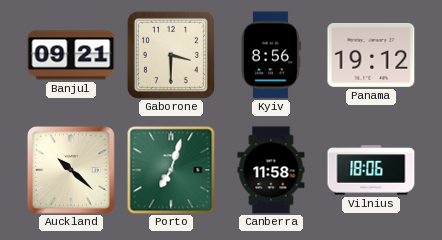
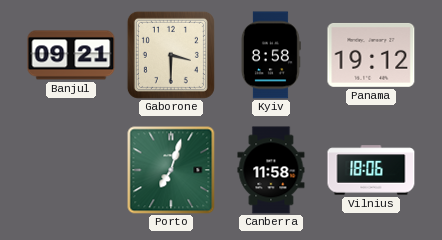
Kyiv: 8:56 -> 8:58
Auckland: 10:22 -> none
